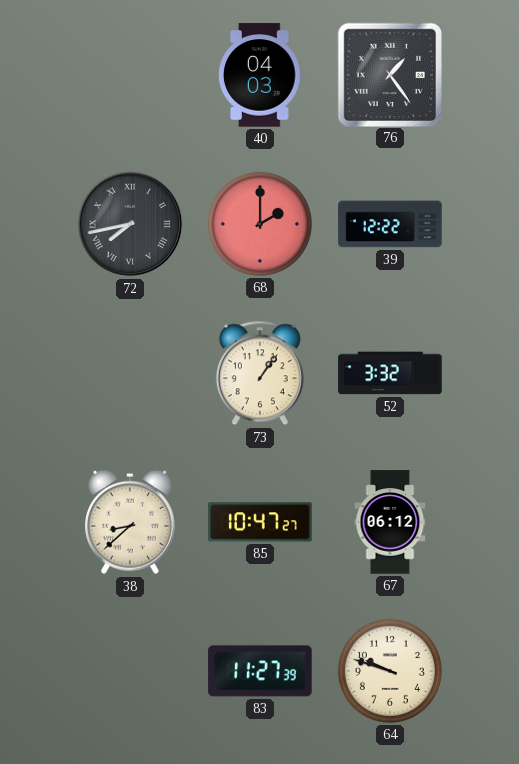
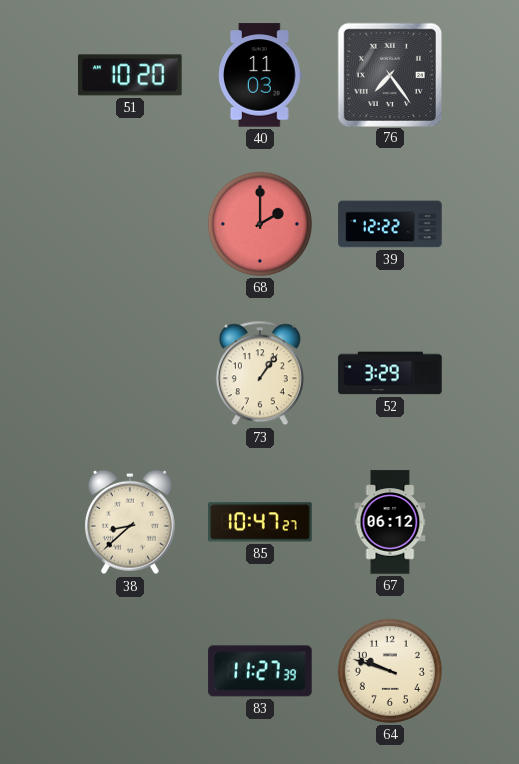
51: none -> 10:20
40: 04:03 -> 11:03
76: 1:24 -> 7:24
72: 7:43 -> none
52: 3:32 -> 3:29
